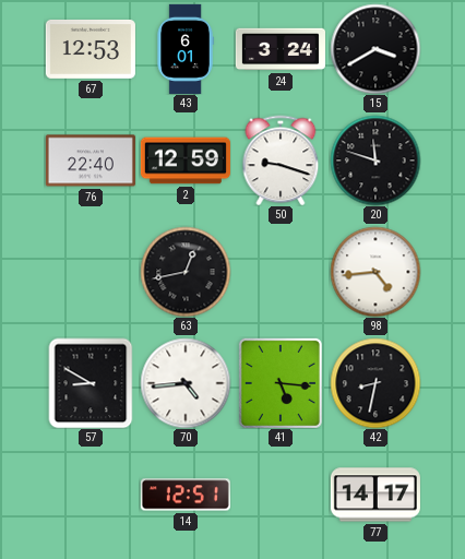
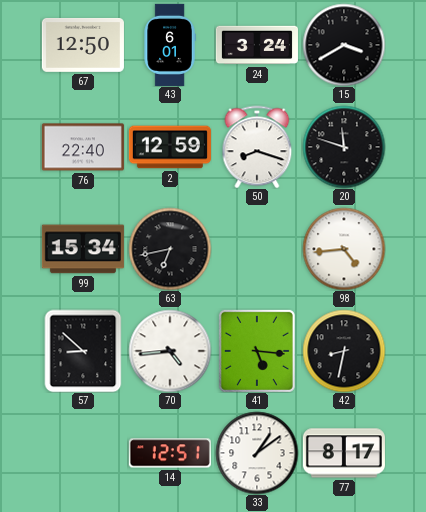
67: 12:53 -> 12:50
50: 9:18 -> 8:18
99: none -> 15:34
63: 12:43 -> 6:43
57: 8:50 -> 8:52
33: none -> 1:09
77: 14:17 -> 8:17
